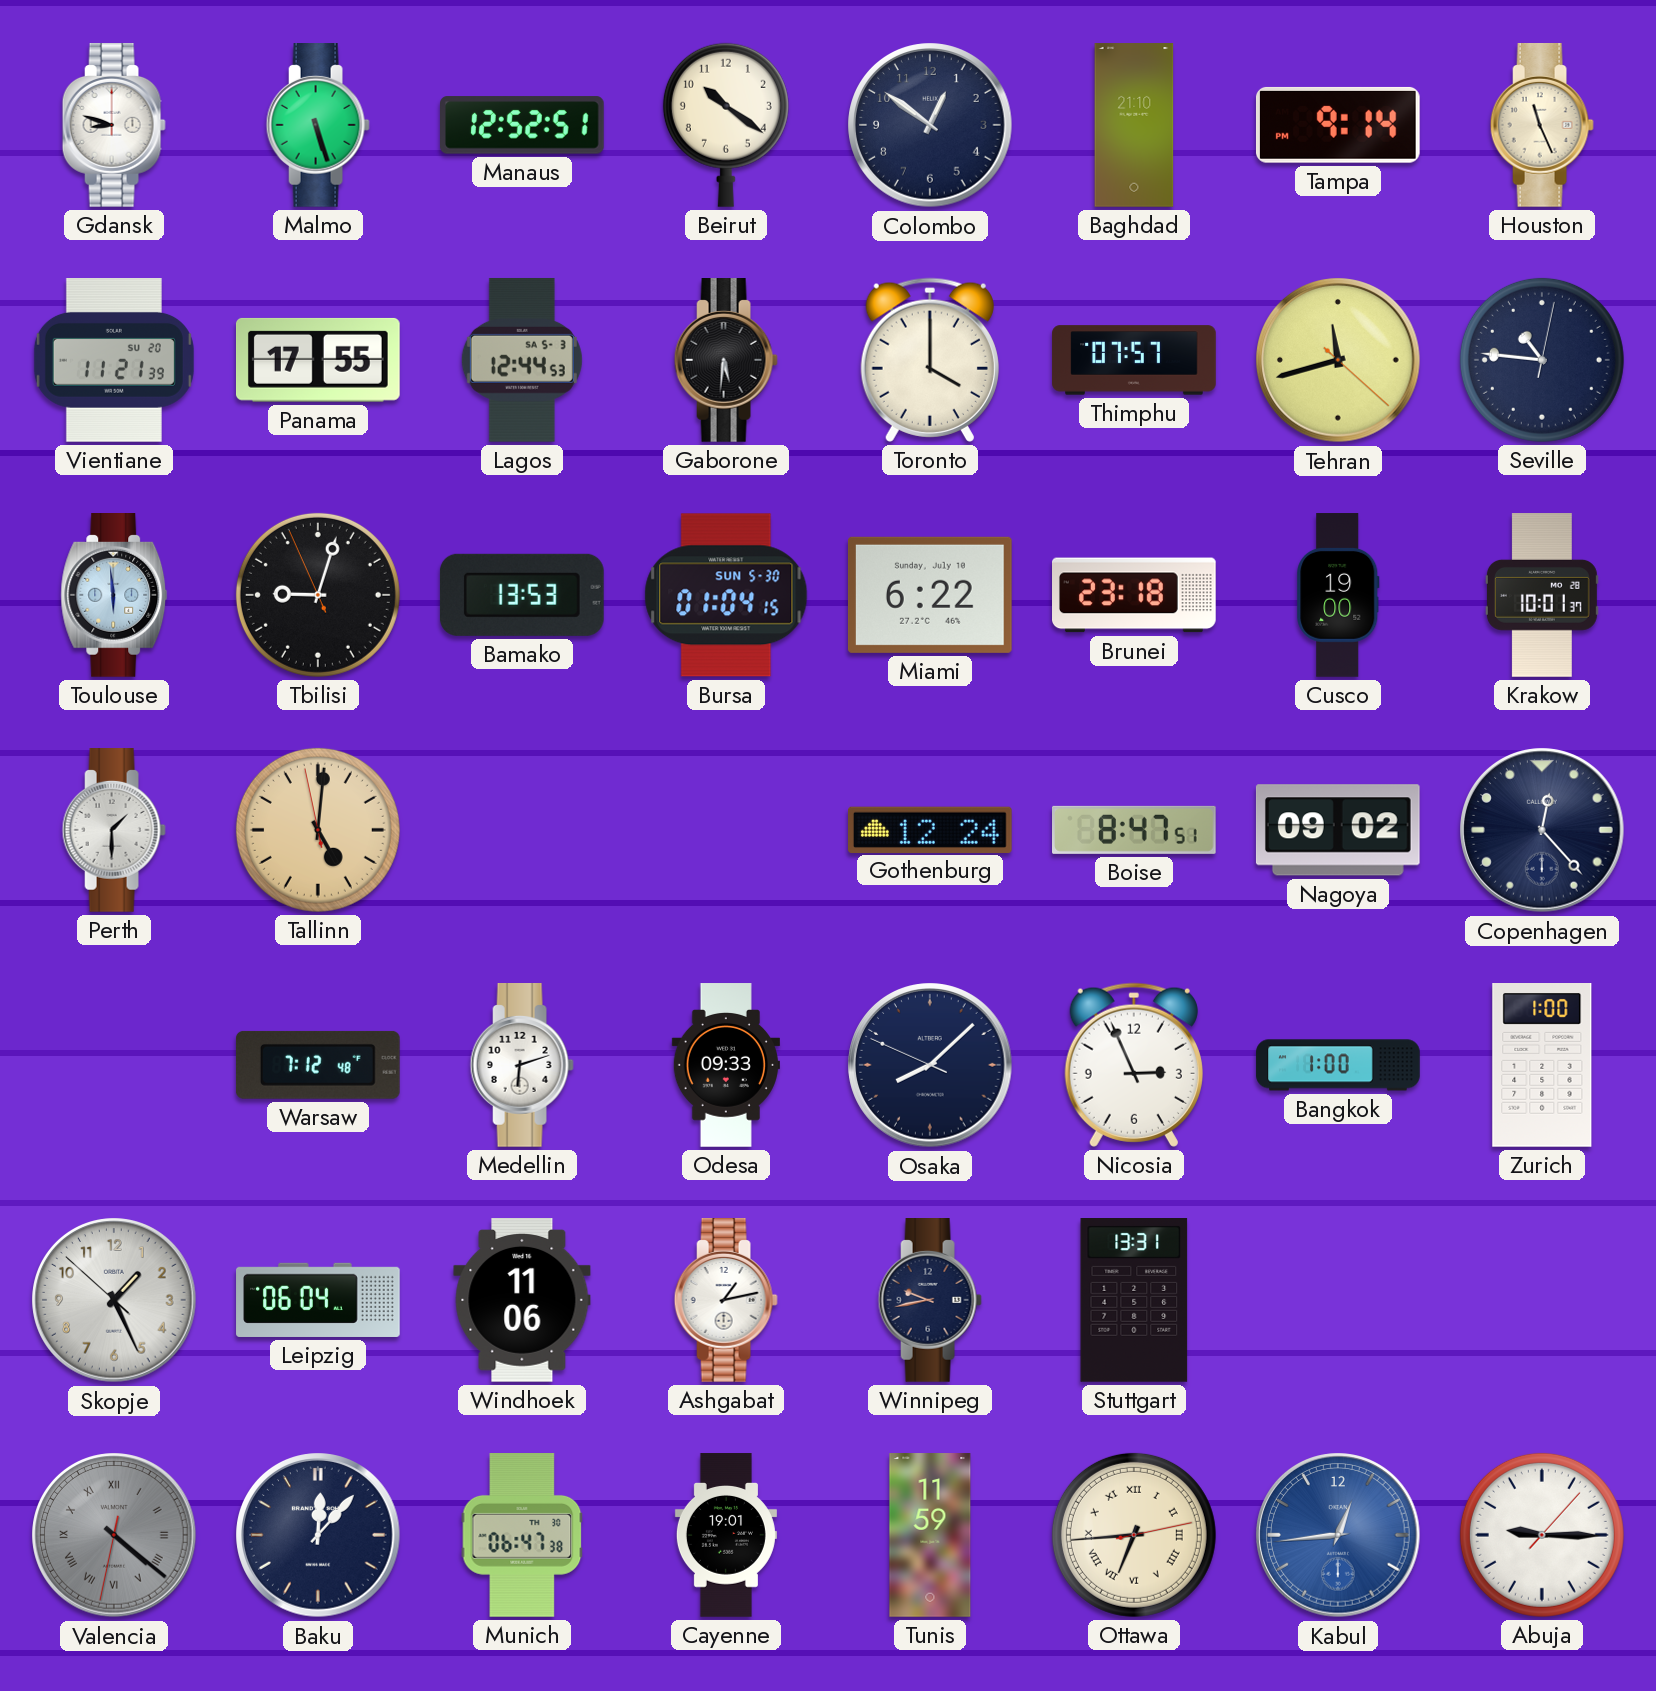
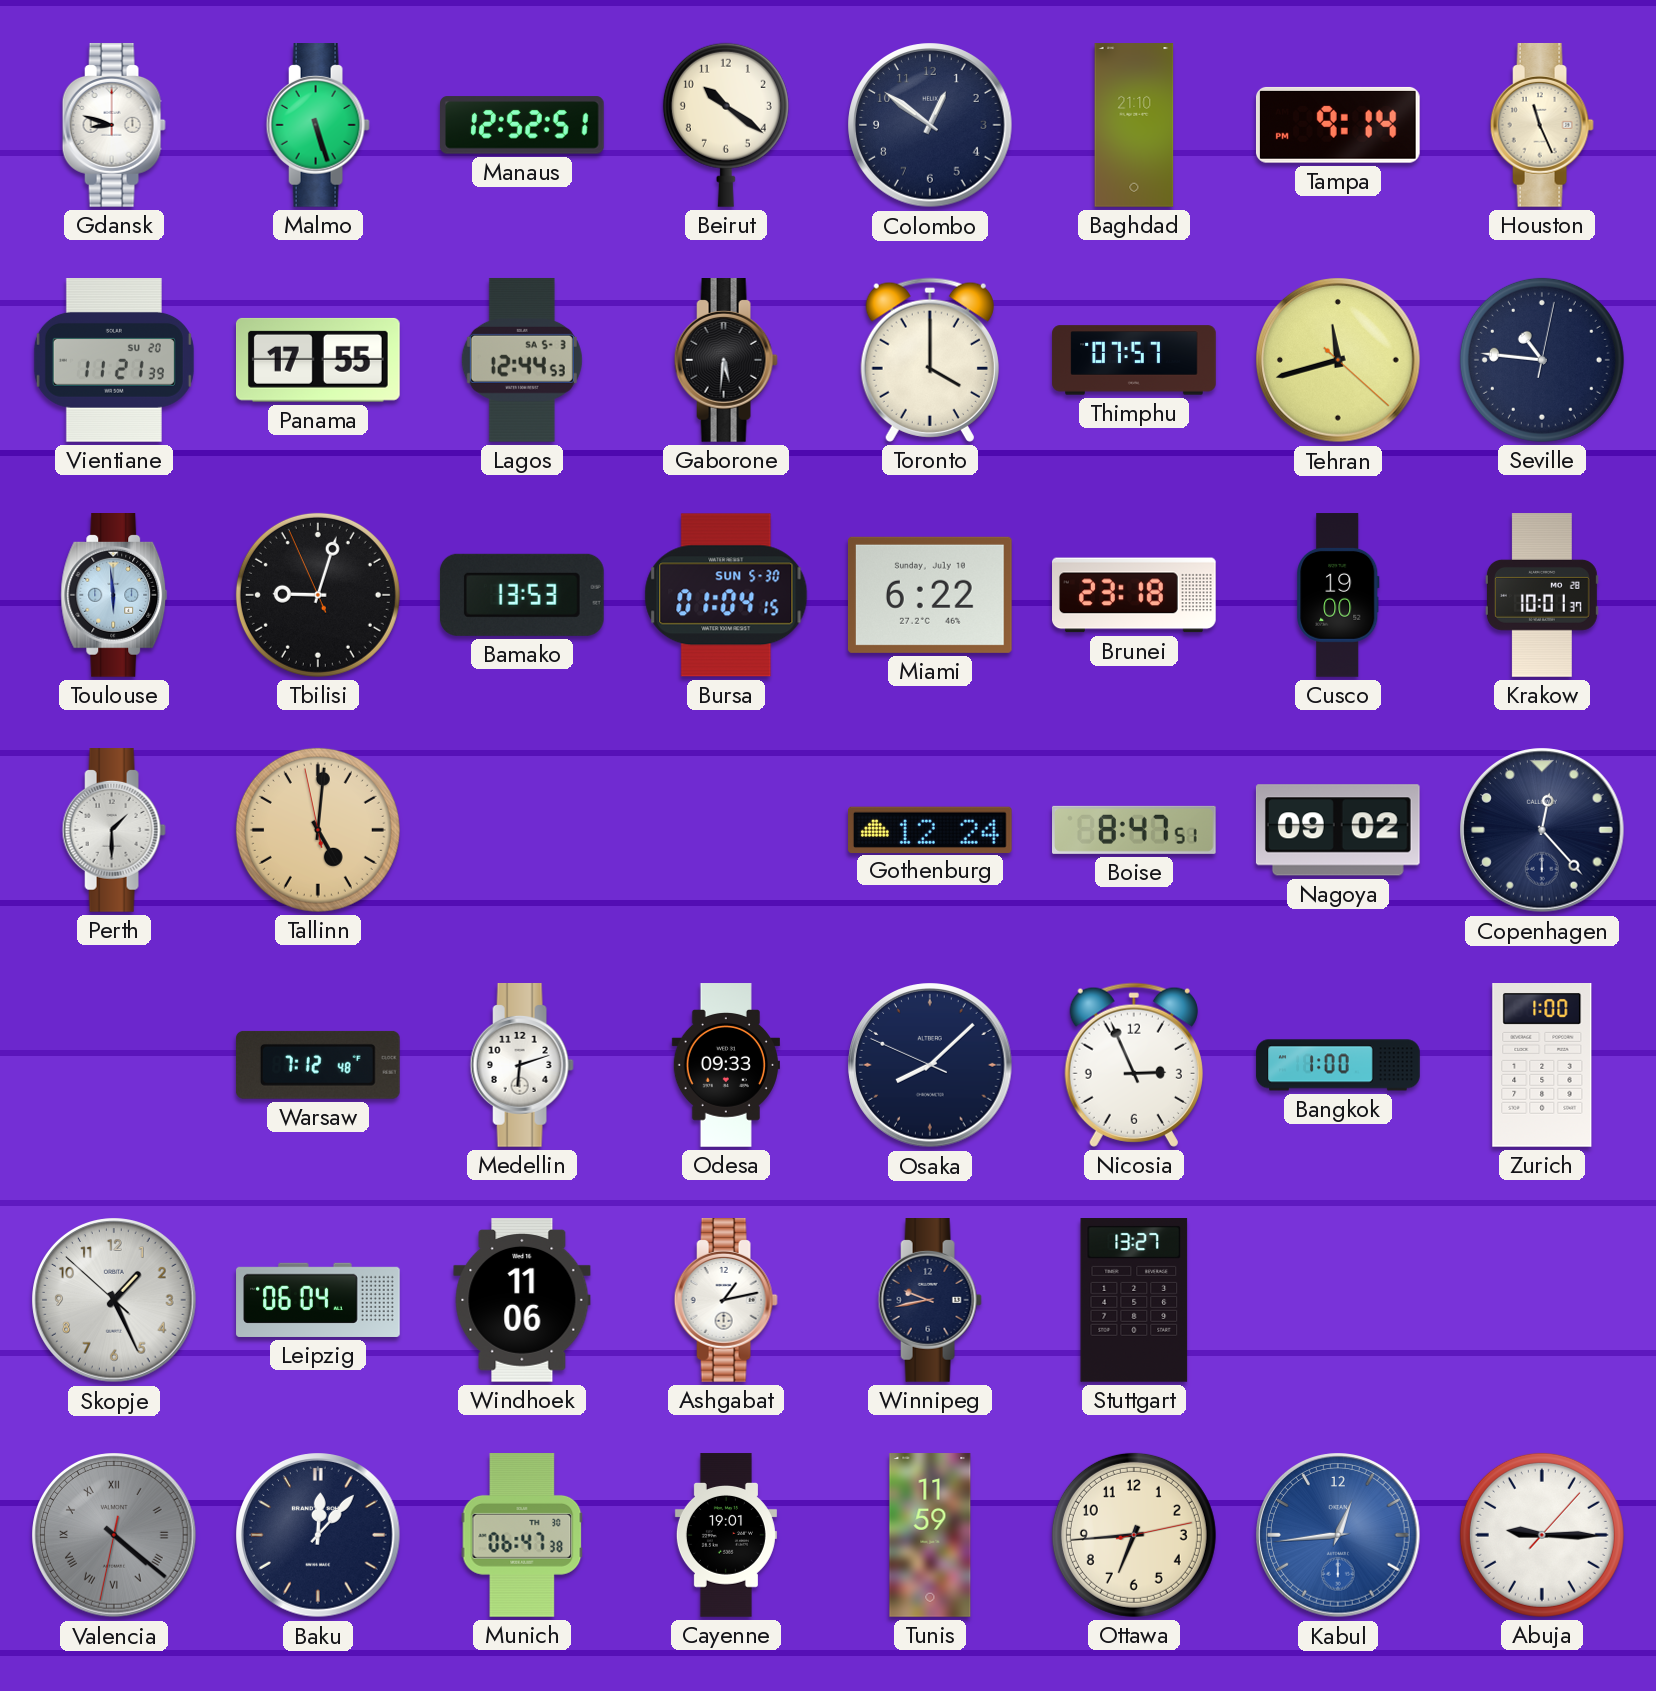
Stuttgart: 13:31 -> 13:27
Ottawa numerals: Roman -> Arabic
